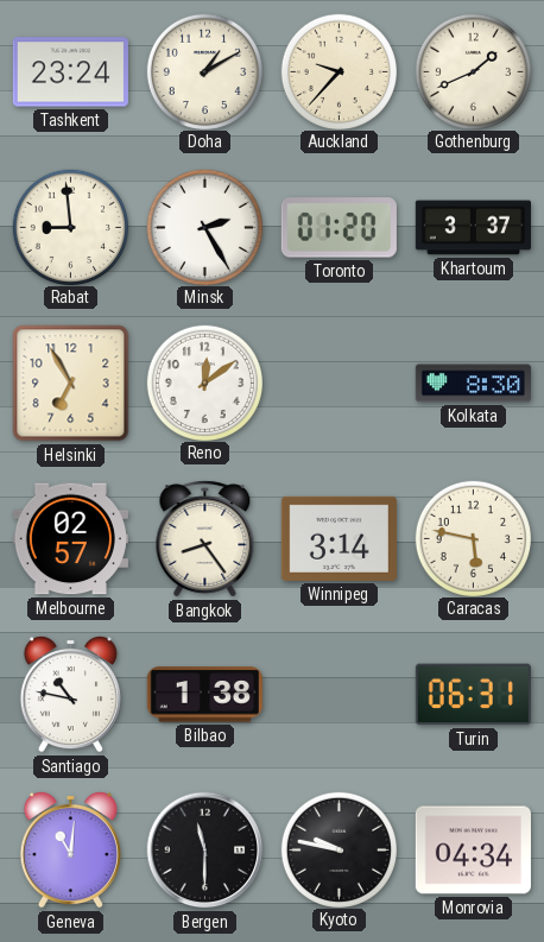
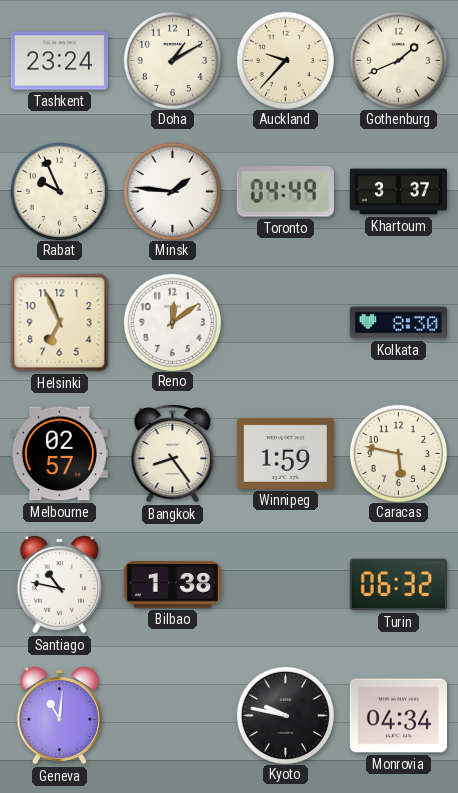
Rabat: 8:59 -> 9:56
Minsk: 2:25 -> 1:46
Toronto: 01:20 -> 04:49
Helsinki: 6:55 -> 6:56
Winnipeg: 3:14 -> 1:59
Turin: 06:31 -> 06:32
Bergen: 11:30 -> none
